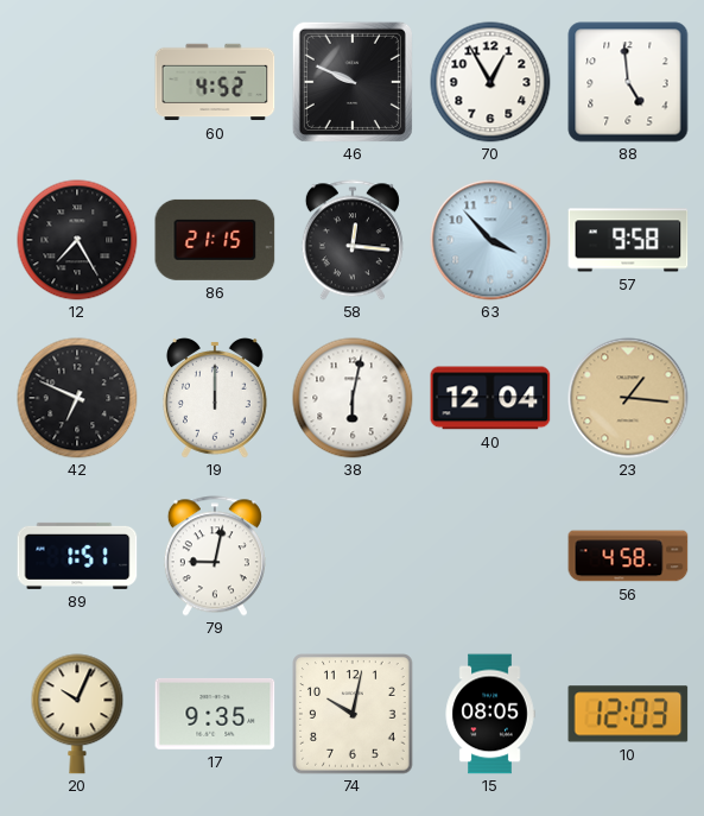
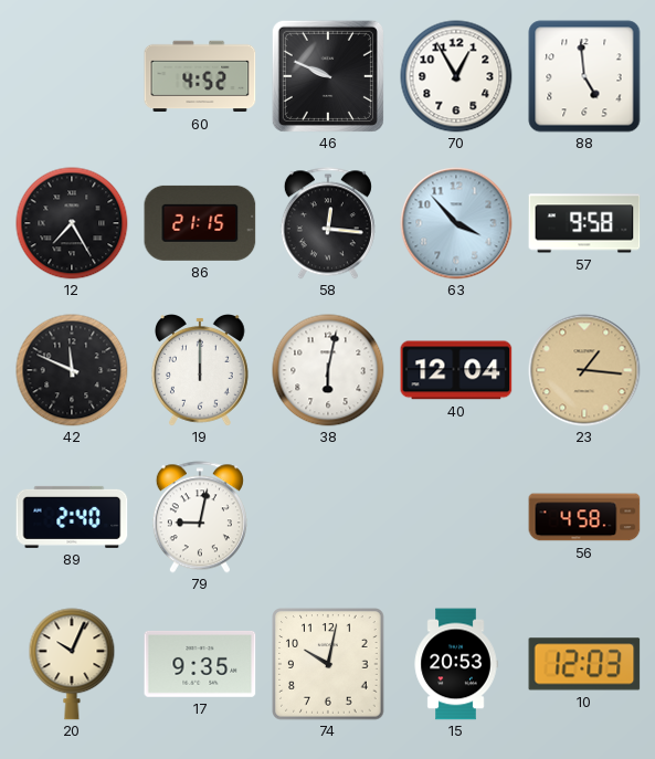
42: 6:49 -> 11:49
89: 1:51 -> 2:40
15: 08:05 -> 20:53
